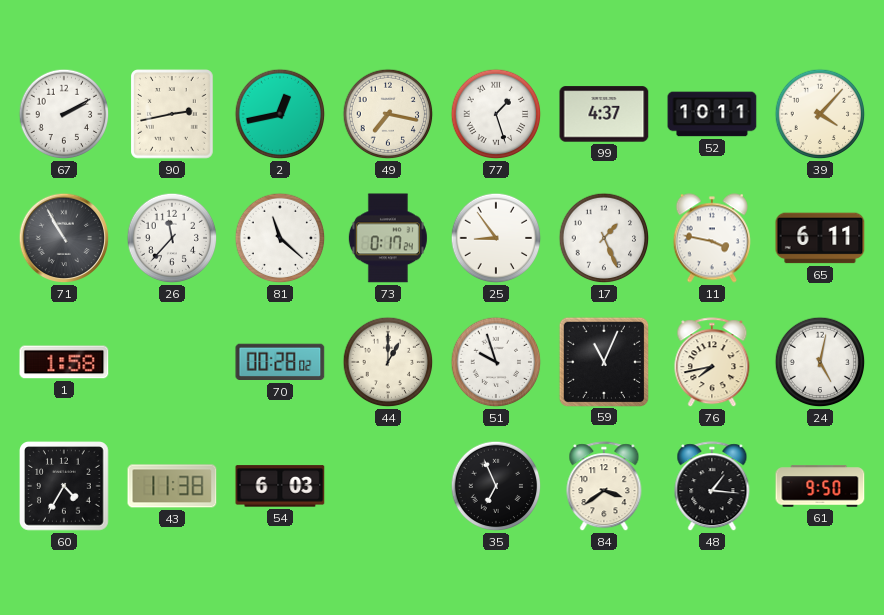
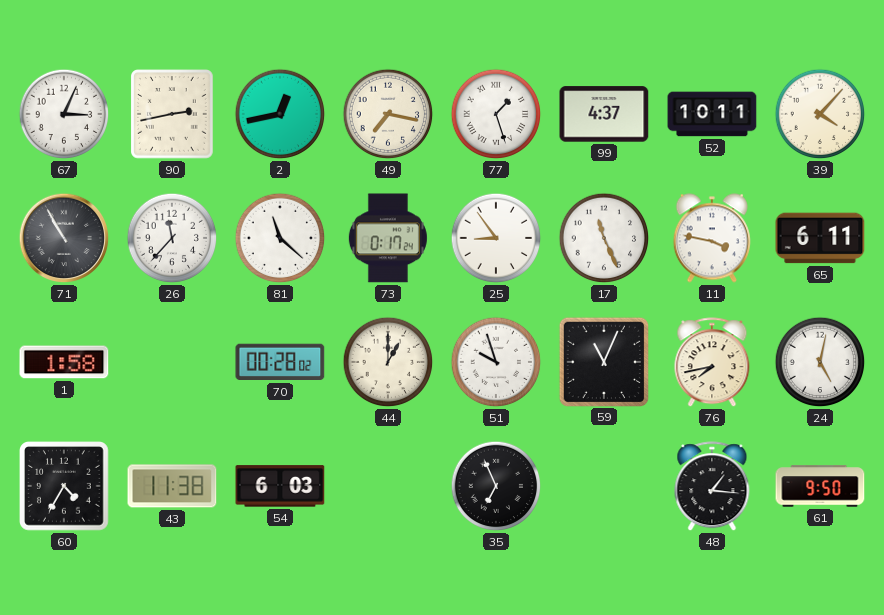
67: 2:10 -> 3:04
17: 1:26 -> 11:26
84: 3:39 -> none
